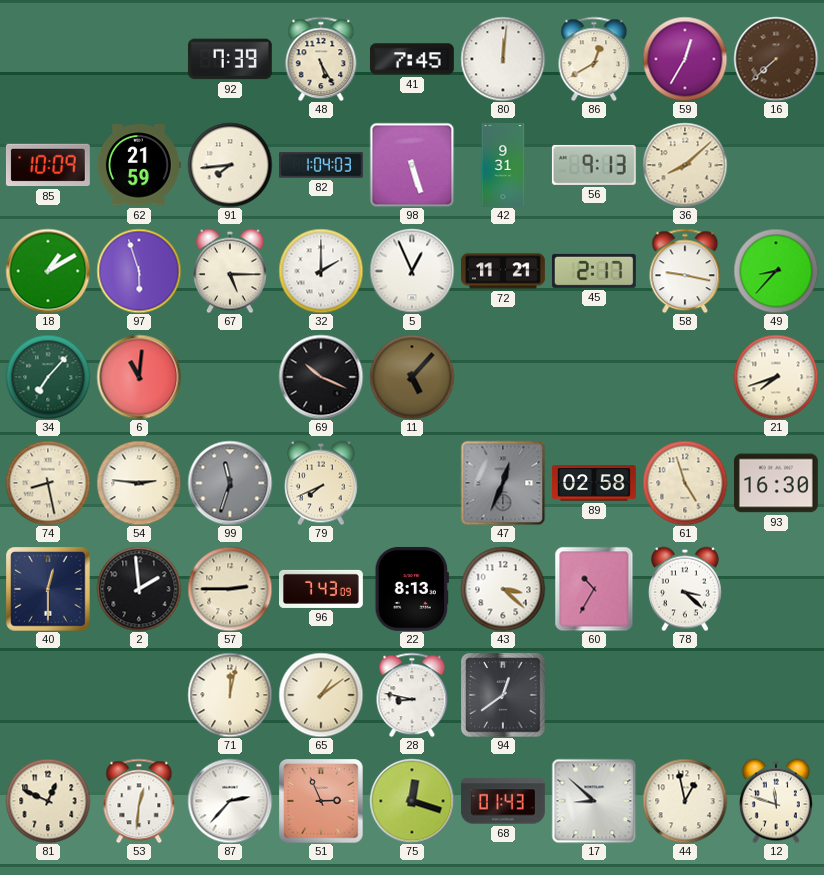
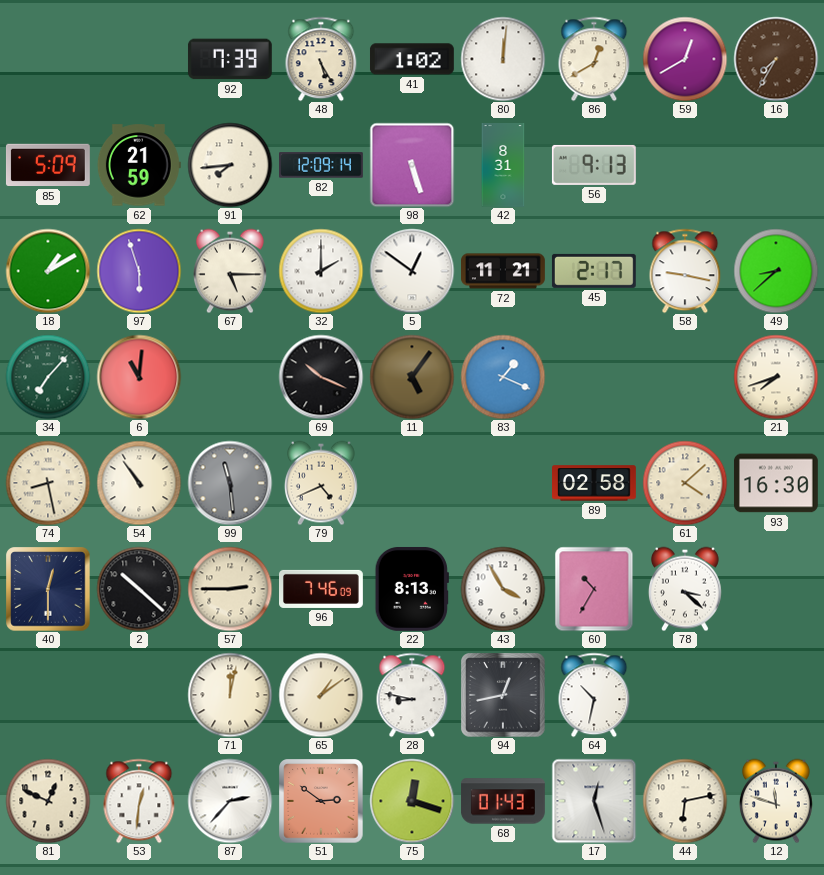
41: 7:45 -> 1:02
59: 12:35 -> 12:40
16: 7:38 -> 7:35
85: 10:09 -> 5:09
82: 1:04 -> 12:09
42: 9:31 -> 8:31
36: 8:08 -> none
5: 12:56 -> 12:51
49: 8:37 -> 8:38
11: 5:07 -> 5:06
83: none -> 1:19
54: 2:46 -> 10:54
99: 11:33 -> 11:29
79: 7:41 -> 4:41
47: 12:34 -> none
61: 4:57 -> 4:08
2: 1:59 -> 10:22
96: 7:43 -> 7:46
43: 3:22 -> 3:55
94: 12:39 -> 12:43
64: none -> 10:32
51: 2:56 -> 2:51
17: 8:52 -> 12:27
44: 12:58 -> 6:13
